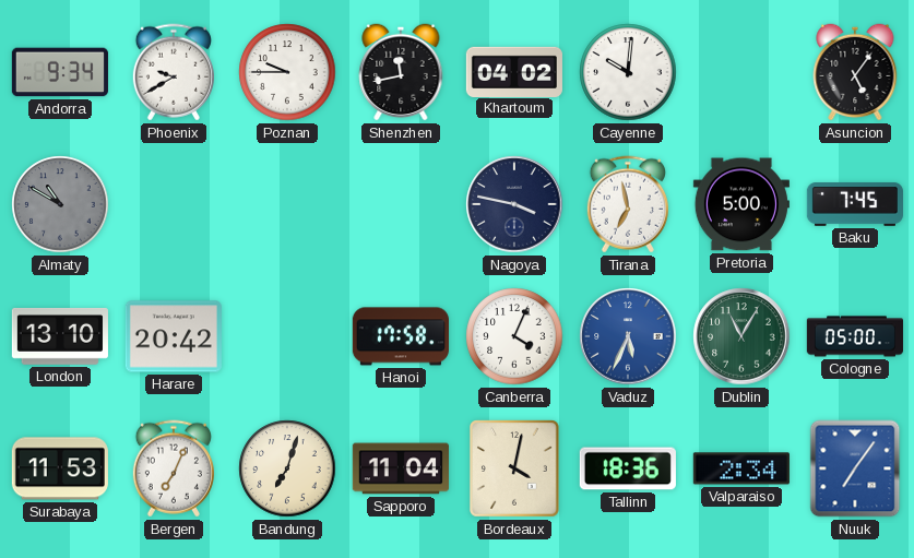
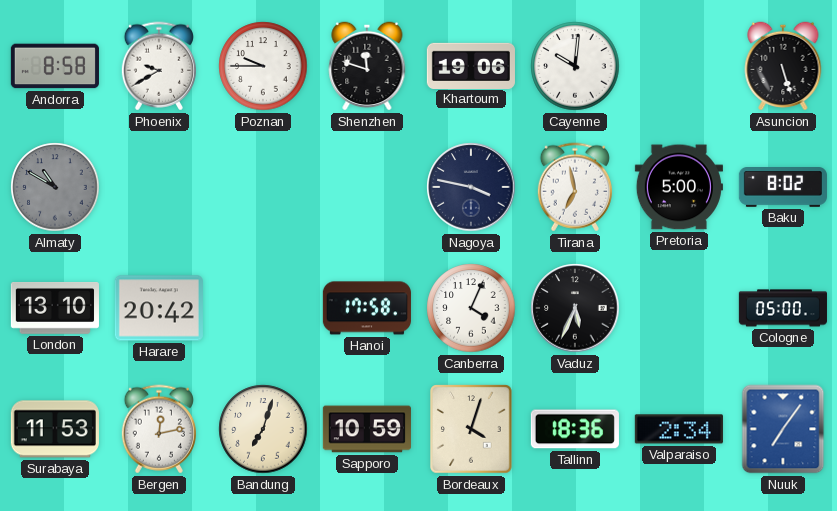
Andorra: 9:34 -> 8:58
Shenzhen: 11:43 -> 11:48
Khartoum: 04:02 -> 19:06
Asuncion: 5:06 -> 5:27
Baku: 7:45 -> 8:02
Vaduz dial: blue -> black
Dublin: 11:05 -> none
Bergen: 7:04 -> 12:13
Sapporo: 11:04 -> 10:59
Bordeaux: 4:02 -> 4:03
